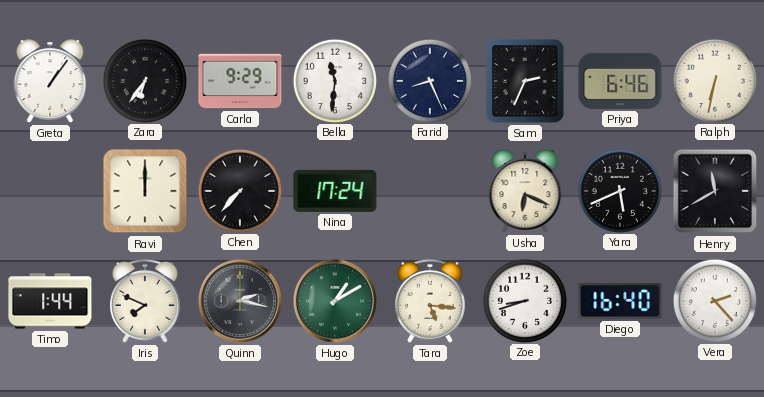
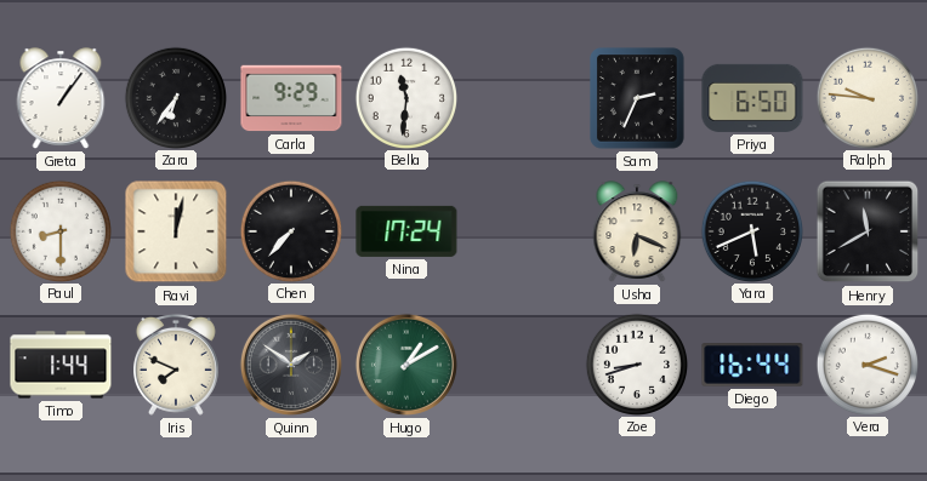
Farid: 8:26 -> none
Priya: 6:46 -> 6:50
Ralph: 6:32 -> 9:46
Paul: none -> 8:30
Ravi: 12:00 -> 12:02
Quinn: 2:17 -> 1:51
Tara: 5:16 -> none
Diego: 16:40 -> 16:44
Vera: 2:23 -> 2:18
